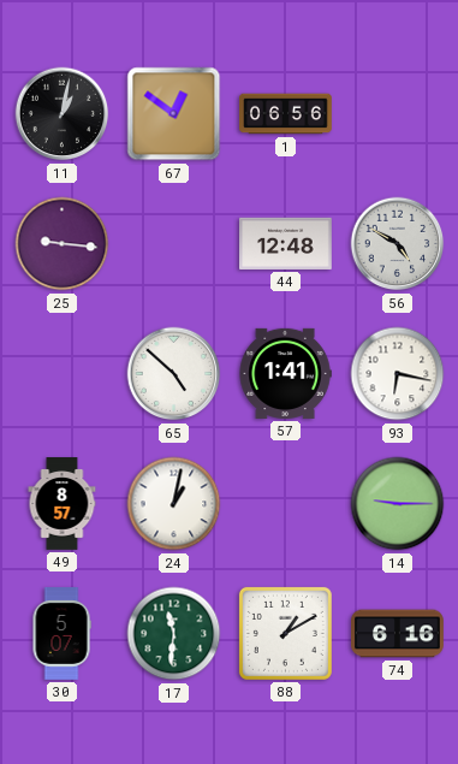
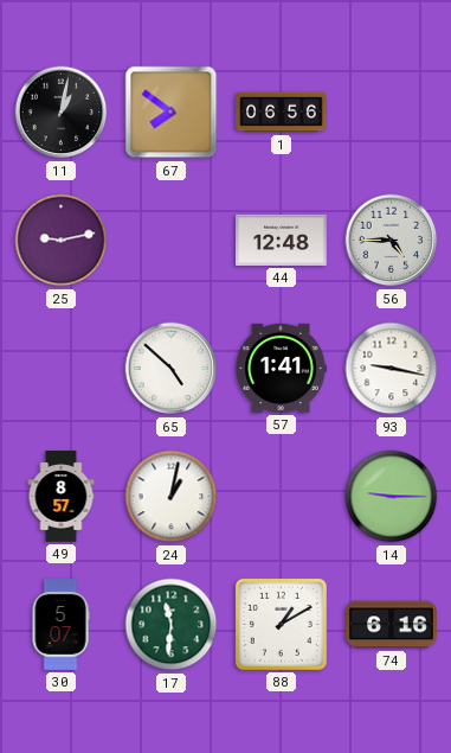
67: 12:51 -> 7:51
25: 9:16 -> 9:13
56: 4:50 -> 4:45
93: 6:17 -> 9:17
